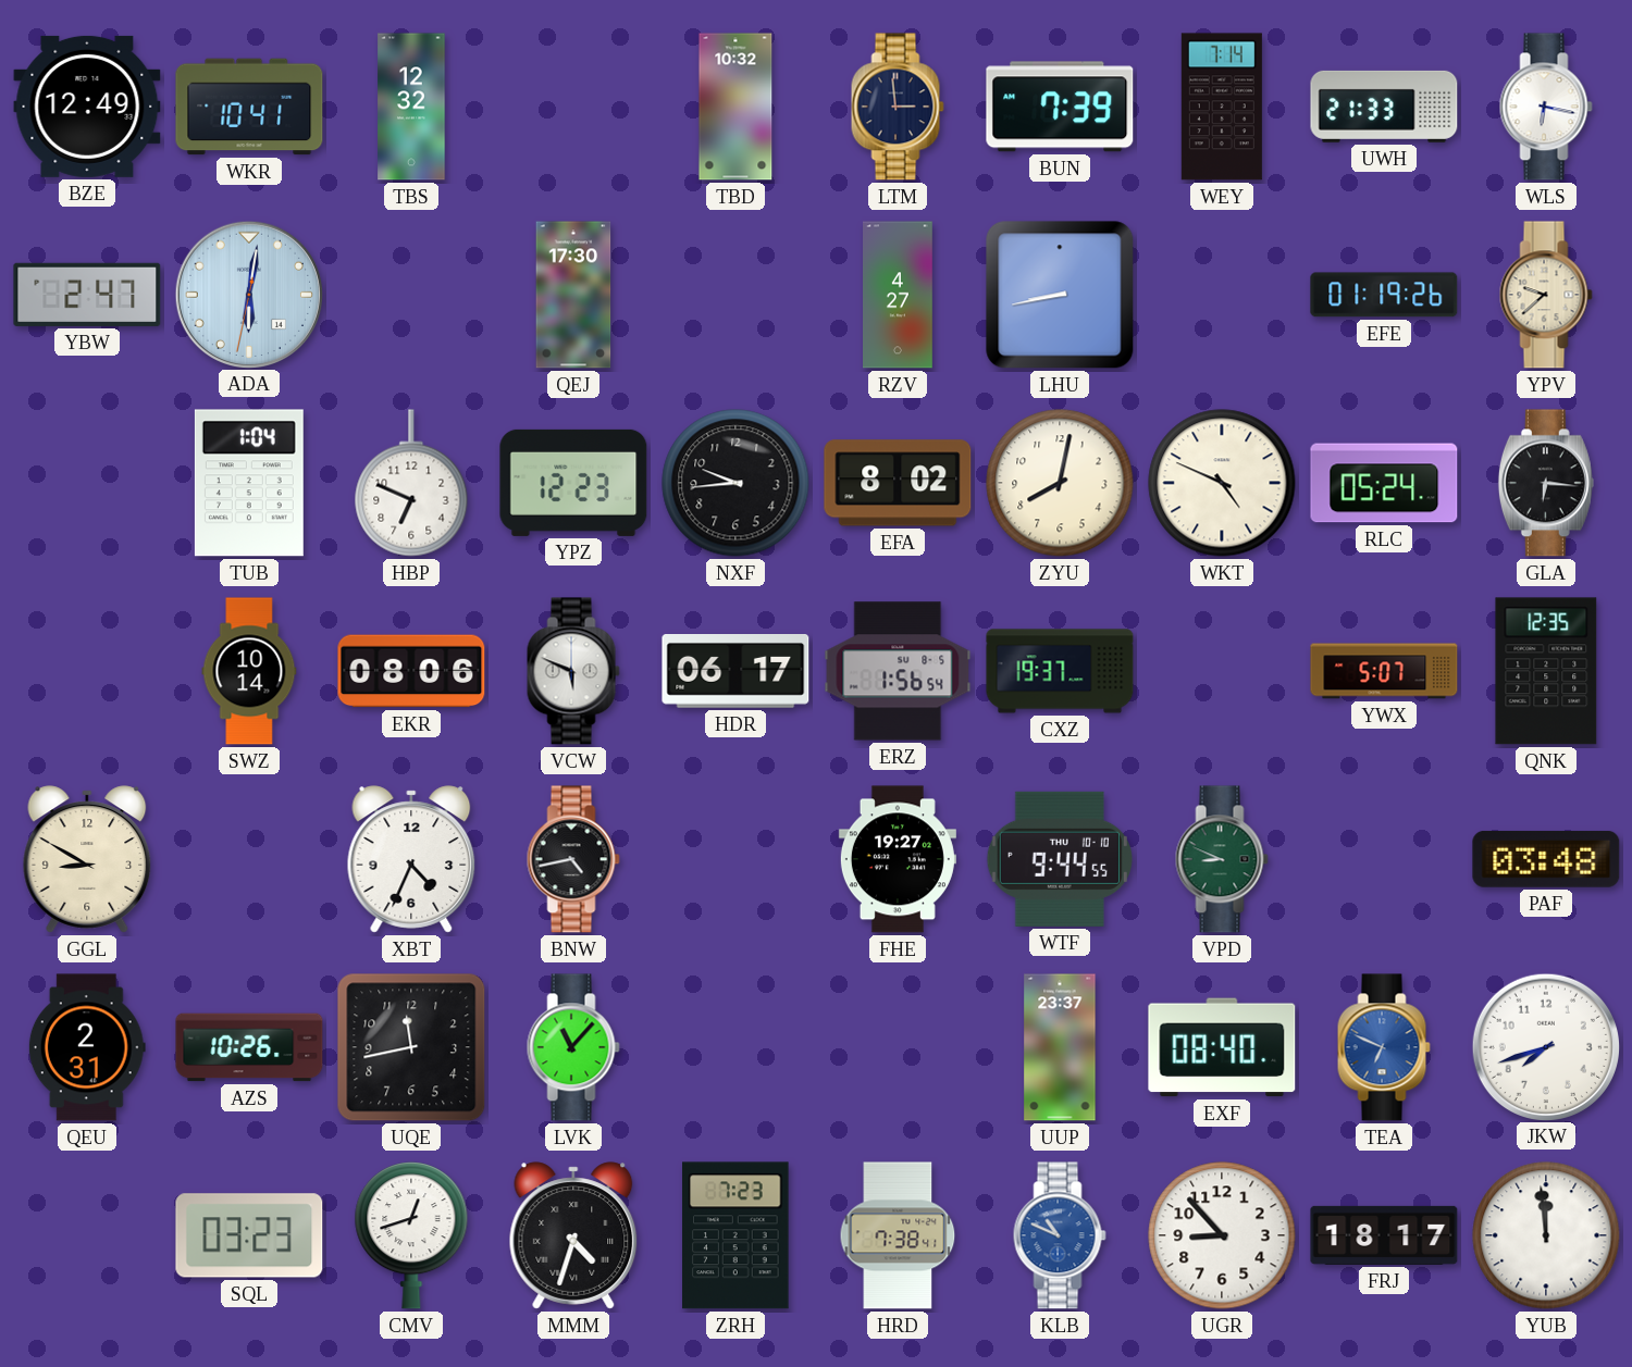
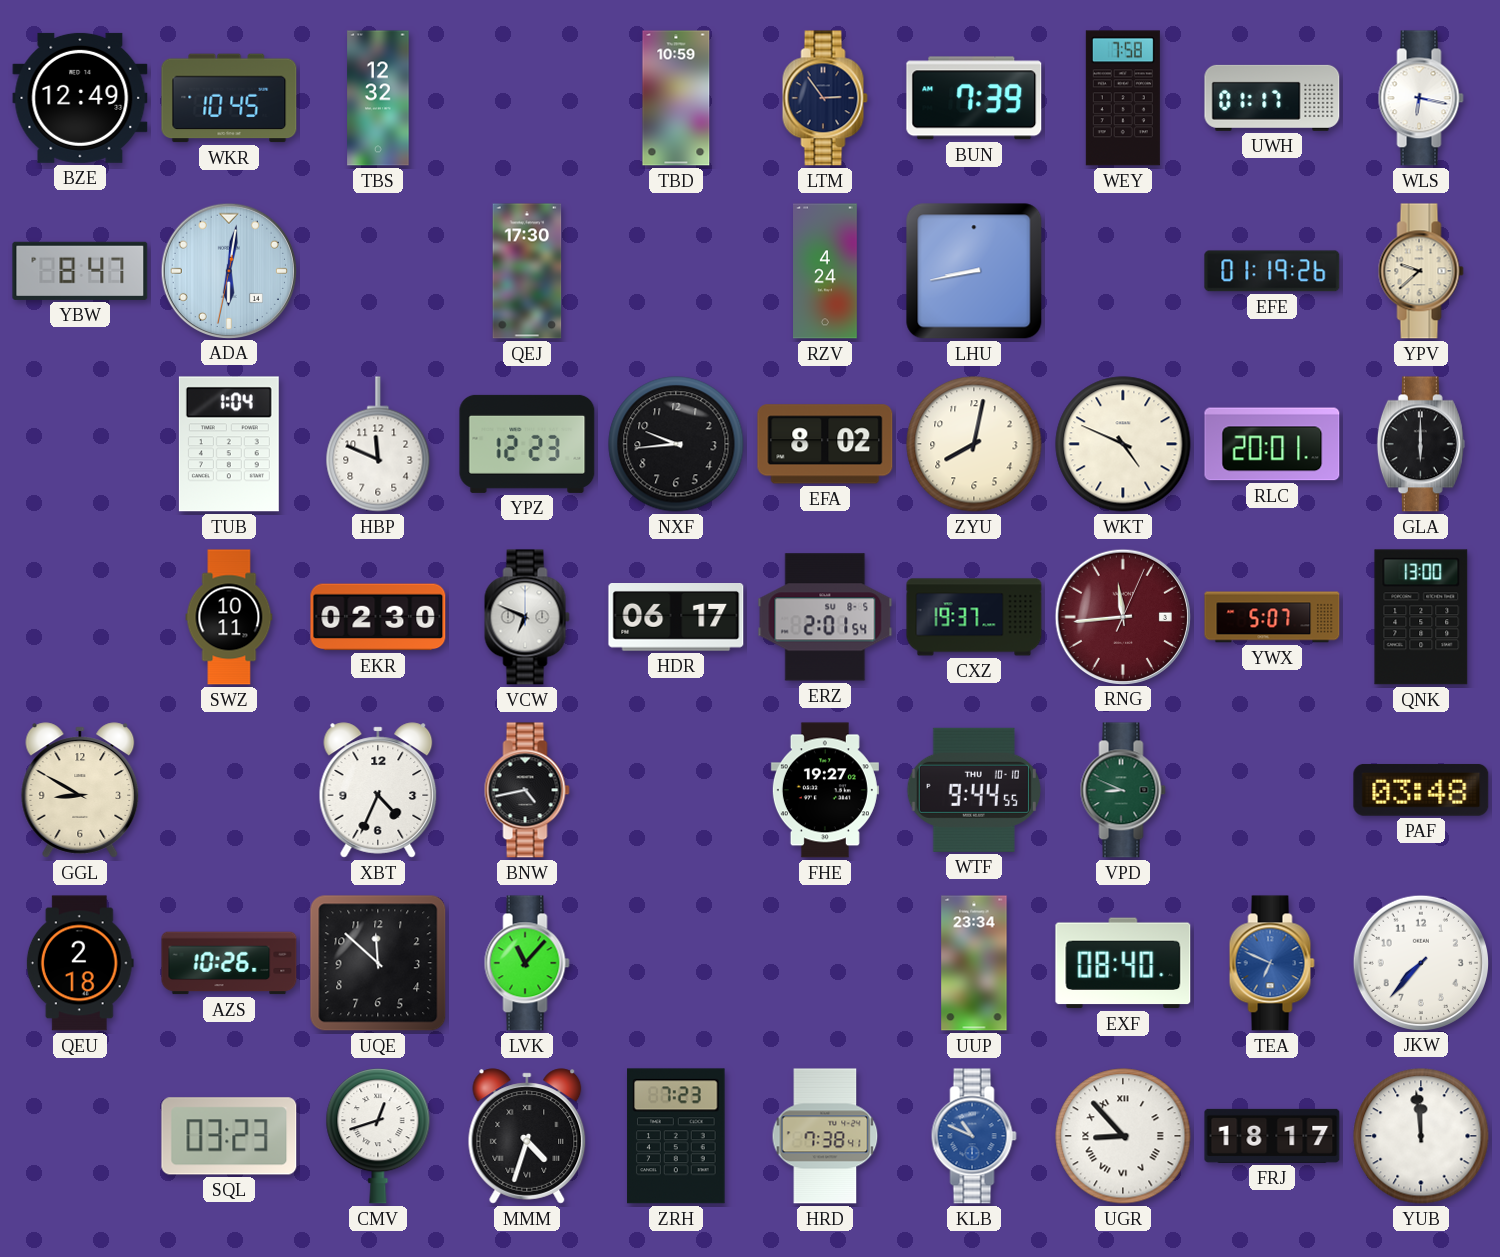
WKR: 10:41 -> 10:45
TBD: 10:32 -> 10:59
LTM: 2:59 -> 2:54
WEY: 7:14 -> 7:58
UWH: 21:33 -> 01:17
YBW: 2:47 -> 8:47
RZV: 4:27 -> 4:24
HBP: 6:49 -> 11:49
RLC: 05:24 -> 20:01
GLA: 6:16 -> 6:00
SWZ: 10:14 -> 10:11
EKR: 08:06 -> 02:30
VCW: 5:49 -> 6:49
ERZ: 1:56 -> 2:01
RNG: none -> 11:44
QNK: 12:35 -> 13:00
QEU: 2:31 -> 2:18
UQE: 11:43 -> 11:52
UUP: 23:37 -> 23:34
JKW: 7:42 -> 7:37
UGR numerals: Arabic -> Roman
